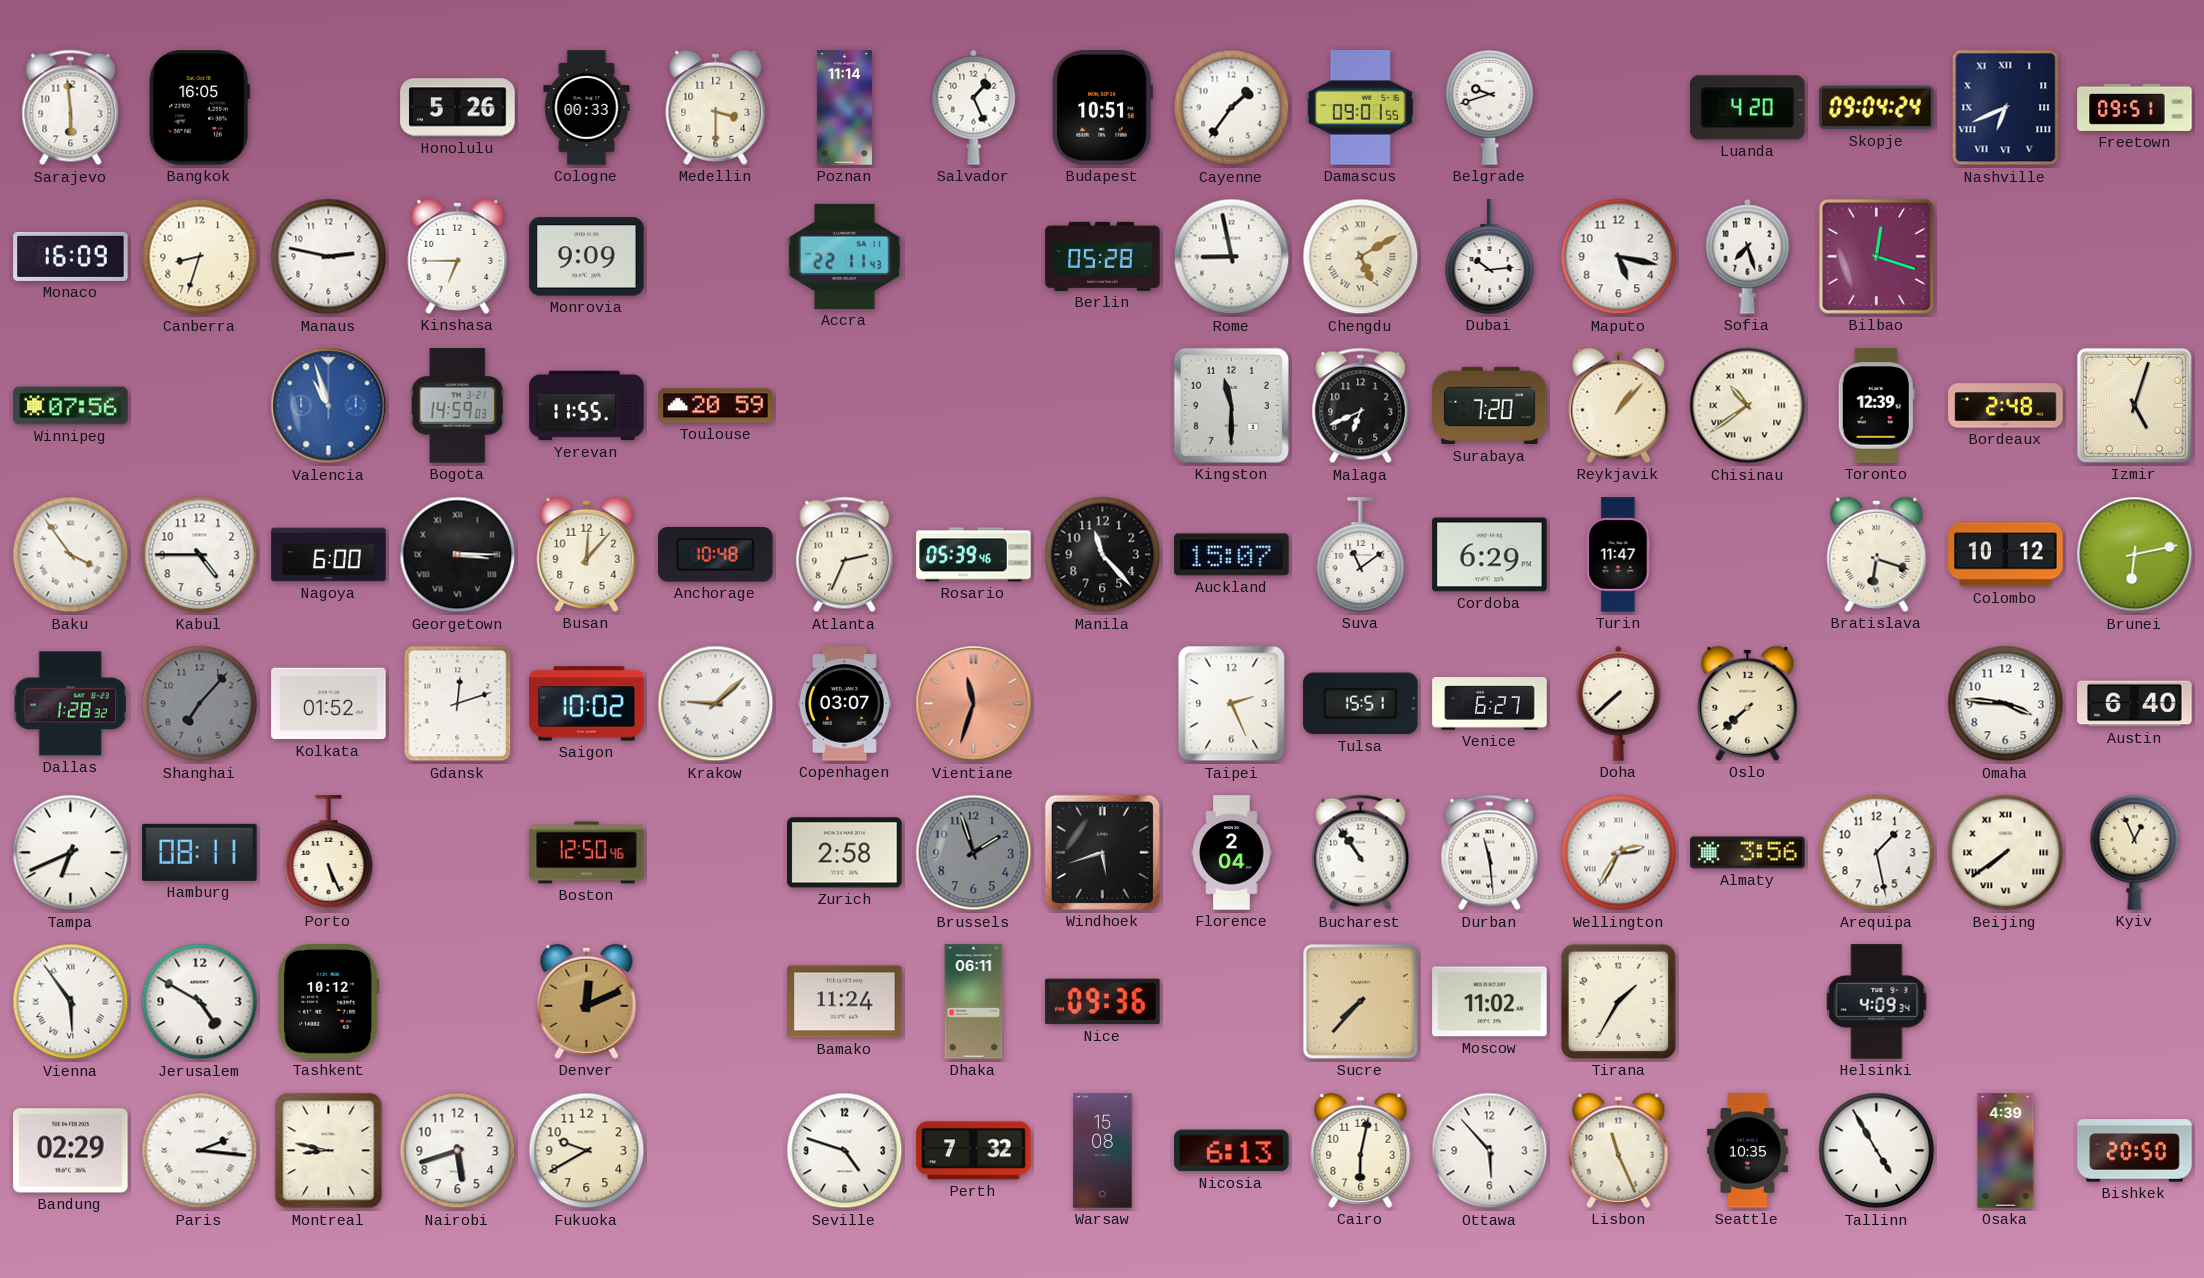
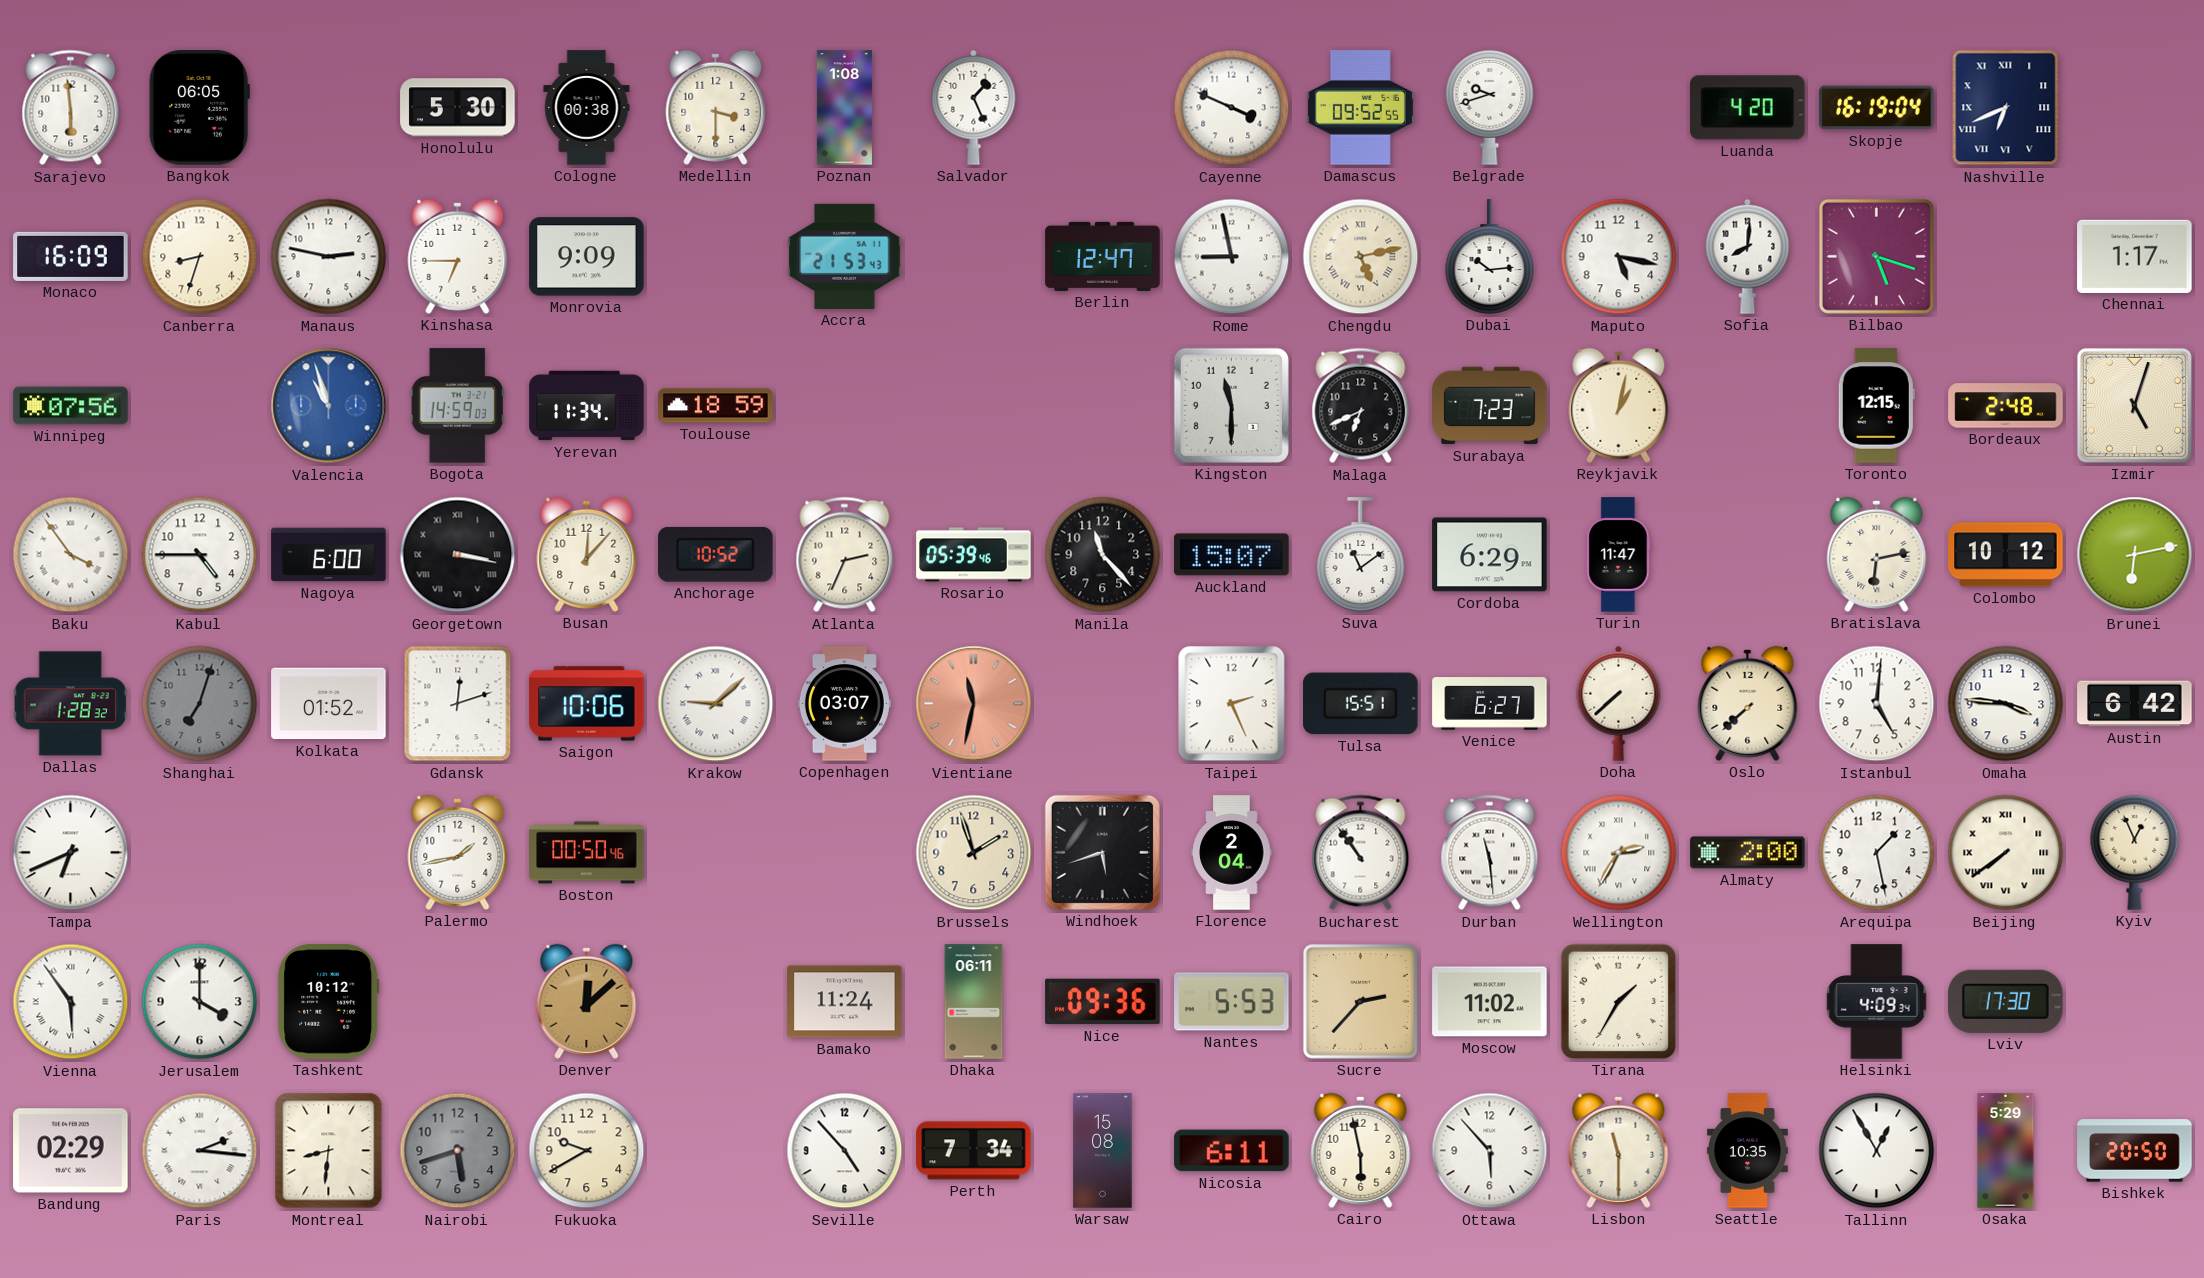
Bangkok: 16:05 -> 06:05
Honolulu: 5:26 -> 5:30
Cologne: 00:33 -> 00:38
Poznan: 11:14 -> 1:08
Budapest: 10:51 -> none
Cayenne: 1:36 -> 3:49
Damascus: 09:01 -> 09:52
Skopje: 09:04 -> 16:19
Freetown: 09:51 -> none
Accra: 22:11 -> 21:53
Berlin: 05:28 -> 12:47
Chengdu: 5:10 -> 5:13
Sofia: 7:27 -> 8:01
Bilbao: 12:18 -> 5:18
Chennai: none -> 1:17
Yerevan: 11:55 -> 11:34
Toulouse: 20:59 -> 18:59
Surabaya: 7:20 -> 7:23
Reykjavik: 1:07 -> 1:02
Chisinau: 10:39 -> none
Toronto: 12:39 -> 12:15
Georgetown: 3:15 -> 3:17
Anchorage: 10:48 -> 10:52
Bratislava: 6:18 -> 6:13
Shanghai: 7:07 -> 7:03
Saigon: 10:02 -> 10:06
Vientiane: 11:33 -> 11:32
Istanbul: none -> 5:01
Austin: 6:40 -> 6:42
Hamburg: 08:11 -> none
Porto: 5:26 -> none
Palermo: none -> 1:43
Boston: 12:50 -> 00:50
Zurich: 2:58 -> none
Brussels dial: grey -> cream
Almaty: 3:56 -> 2:00
Jerusalem: 4:50 -> 4:00
Denver: 12:11 -> 12:08
Nantes: none -> 5:53
Sucre: 7:37 -> 2:37
Lviv: none -> 17:30
Montreal: 8:47 -> 8:31
Nairobi dial: white -> grey
Seville: 4:48 -> 4:53
Perth: 7:32 -> 7:34
Nicosia: 6:13 -> 6:11
Cairo: 6:02 -> 5:58
Lisbon: 11:26 -> 11:30
Tallinn: 4:55 -> 12:55
Osaka: 4:39 -> 5:29
